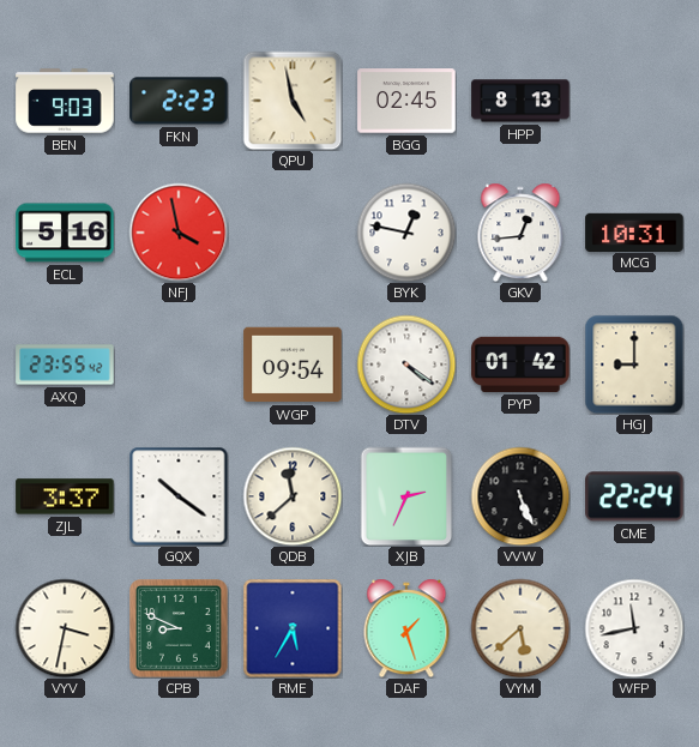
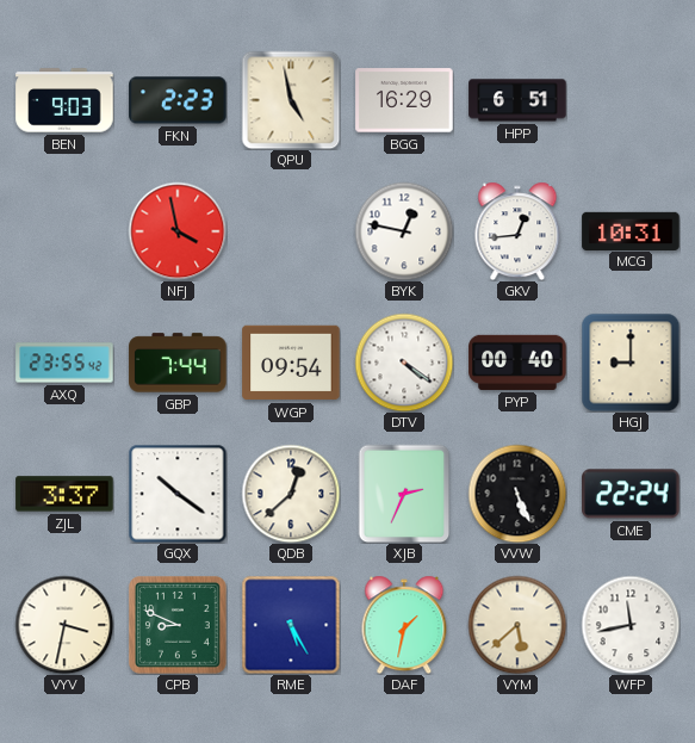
BGG: 02:45 -> 16:29
HPP: 8:13 -> 6:51
ECL: 5:16 -> none
GBP: none -> 7:44
PYP: 01:42 -> 00:40
QDB: 11:38 -> 12:38
RME: 5:35 -> 5:25
DAF: 1:27 -> 1:32
